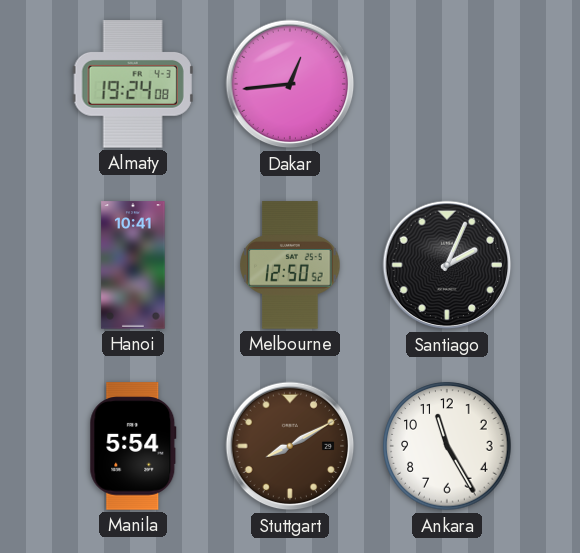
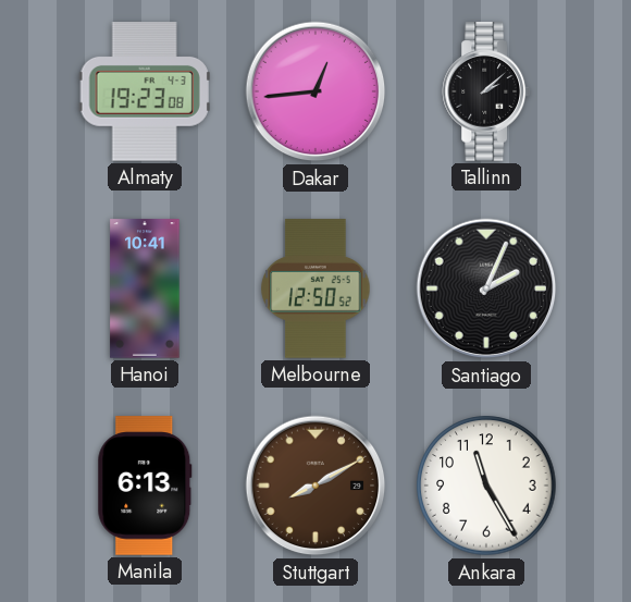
Almaty: 19:24 -> 19:23
Tallinn: none -> 2:08
Manila: 5:54 -> 6:13
